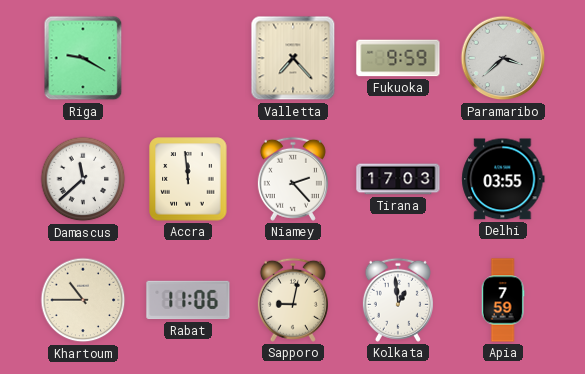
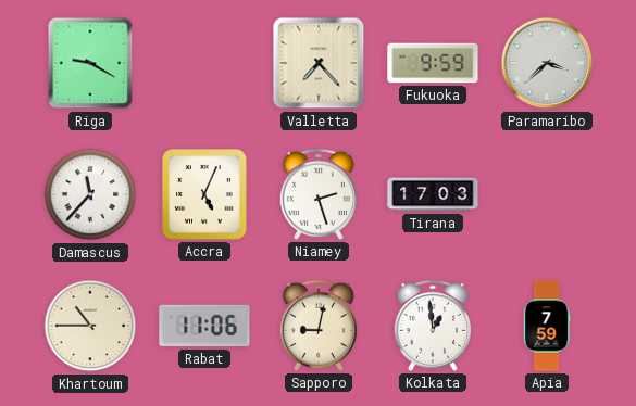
Damascus: 11:38 -> 11:37
Accra: 11:59 -> 5:04
Niamey: 2:23 -> 2:27
Delhi: 03:55 -> none
